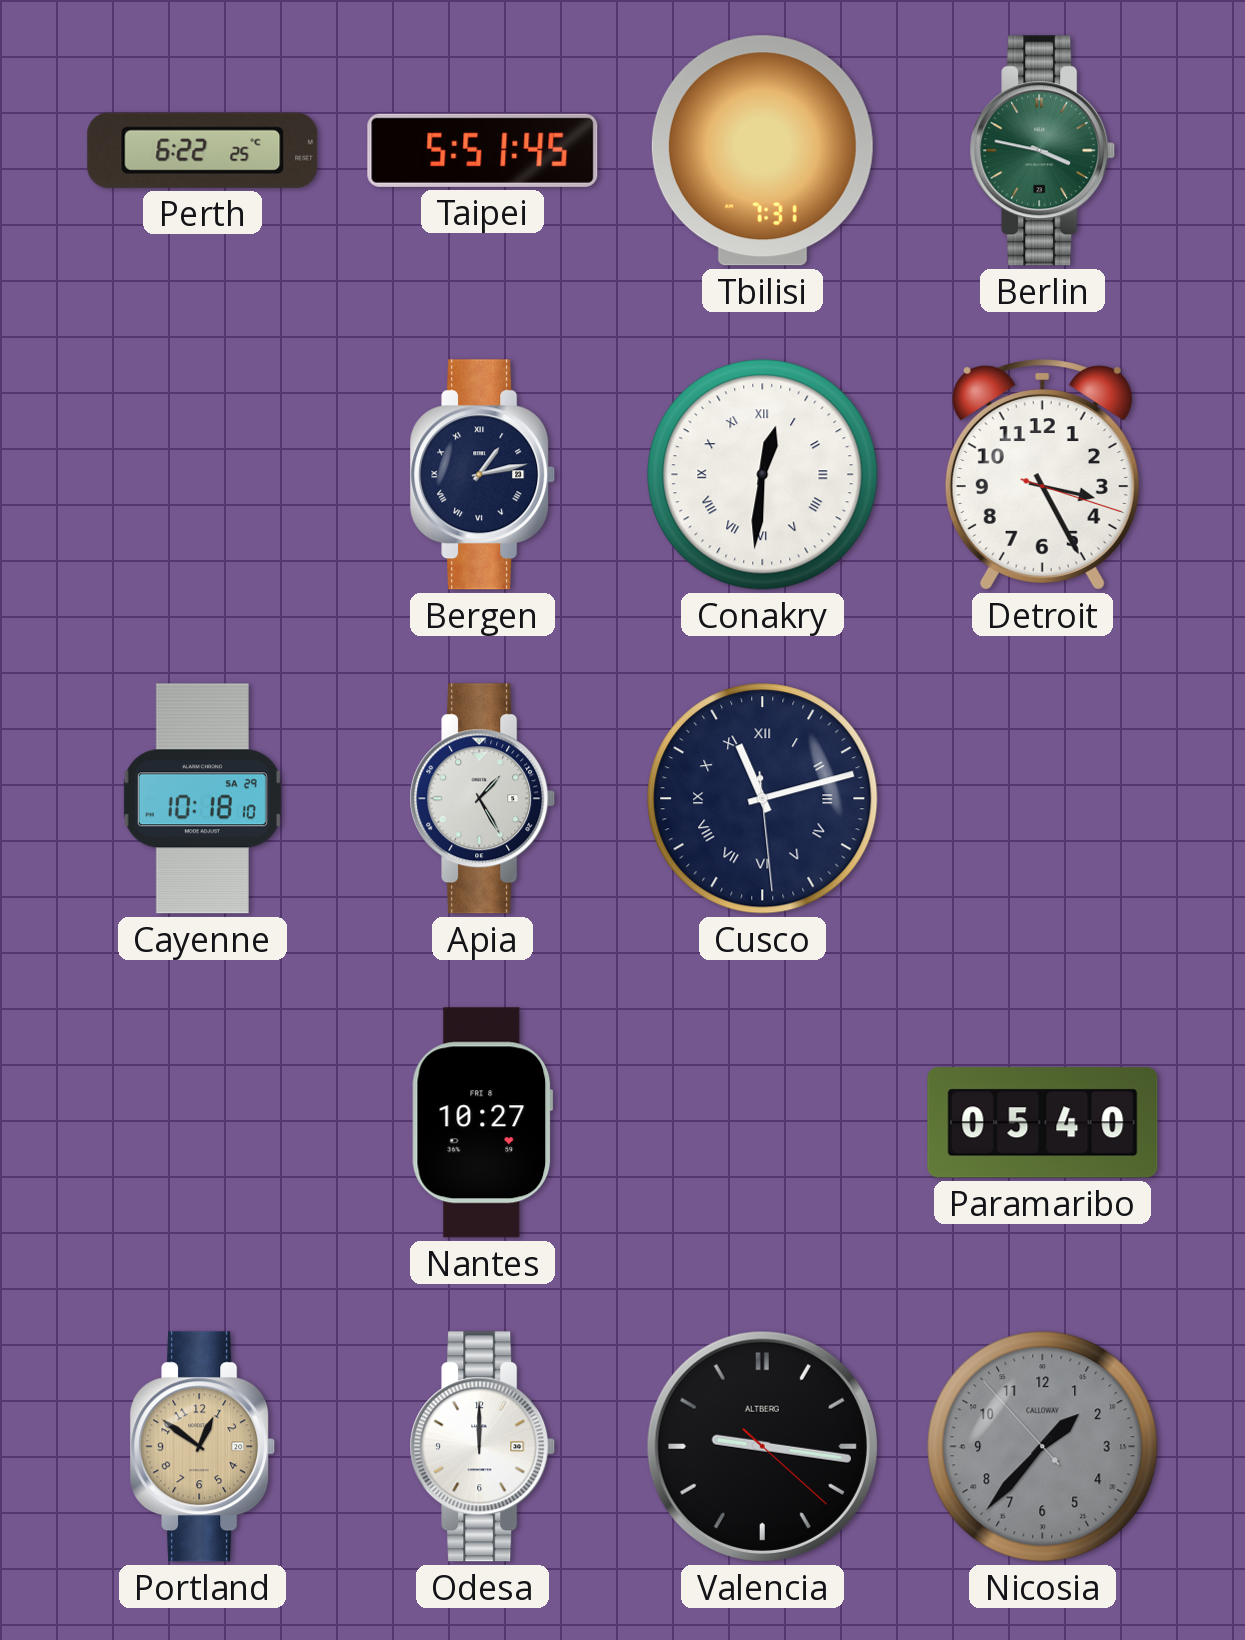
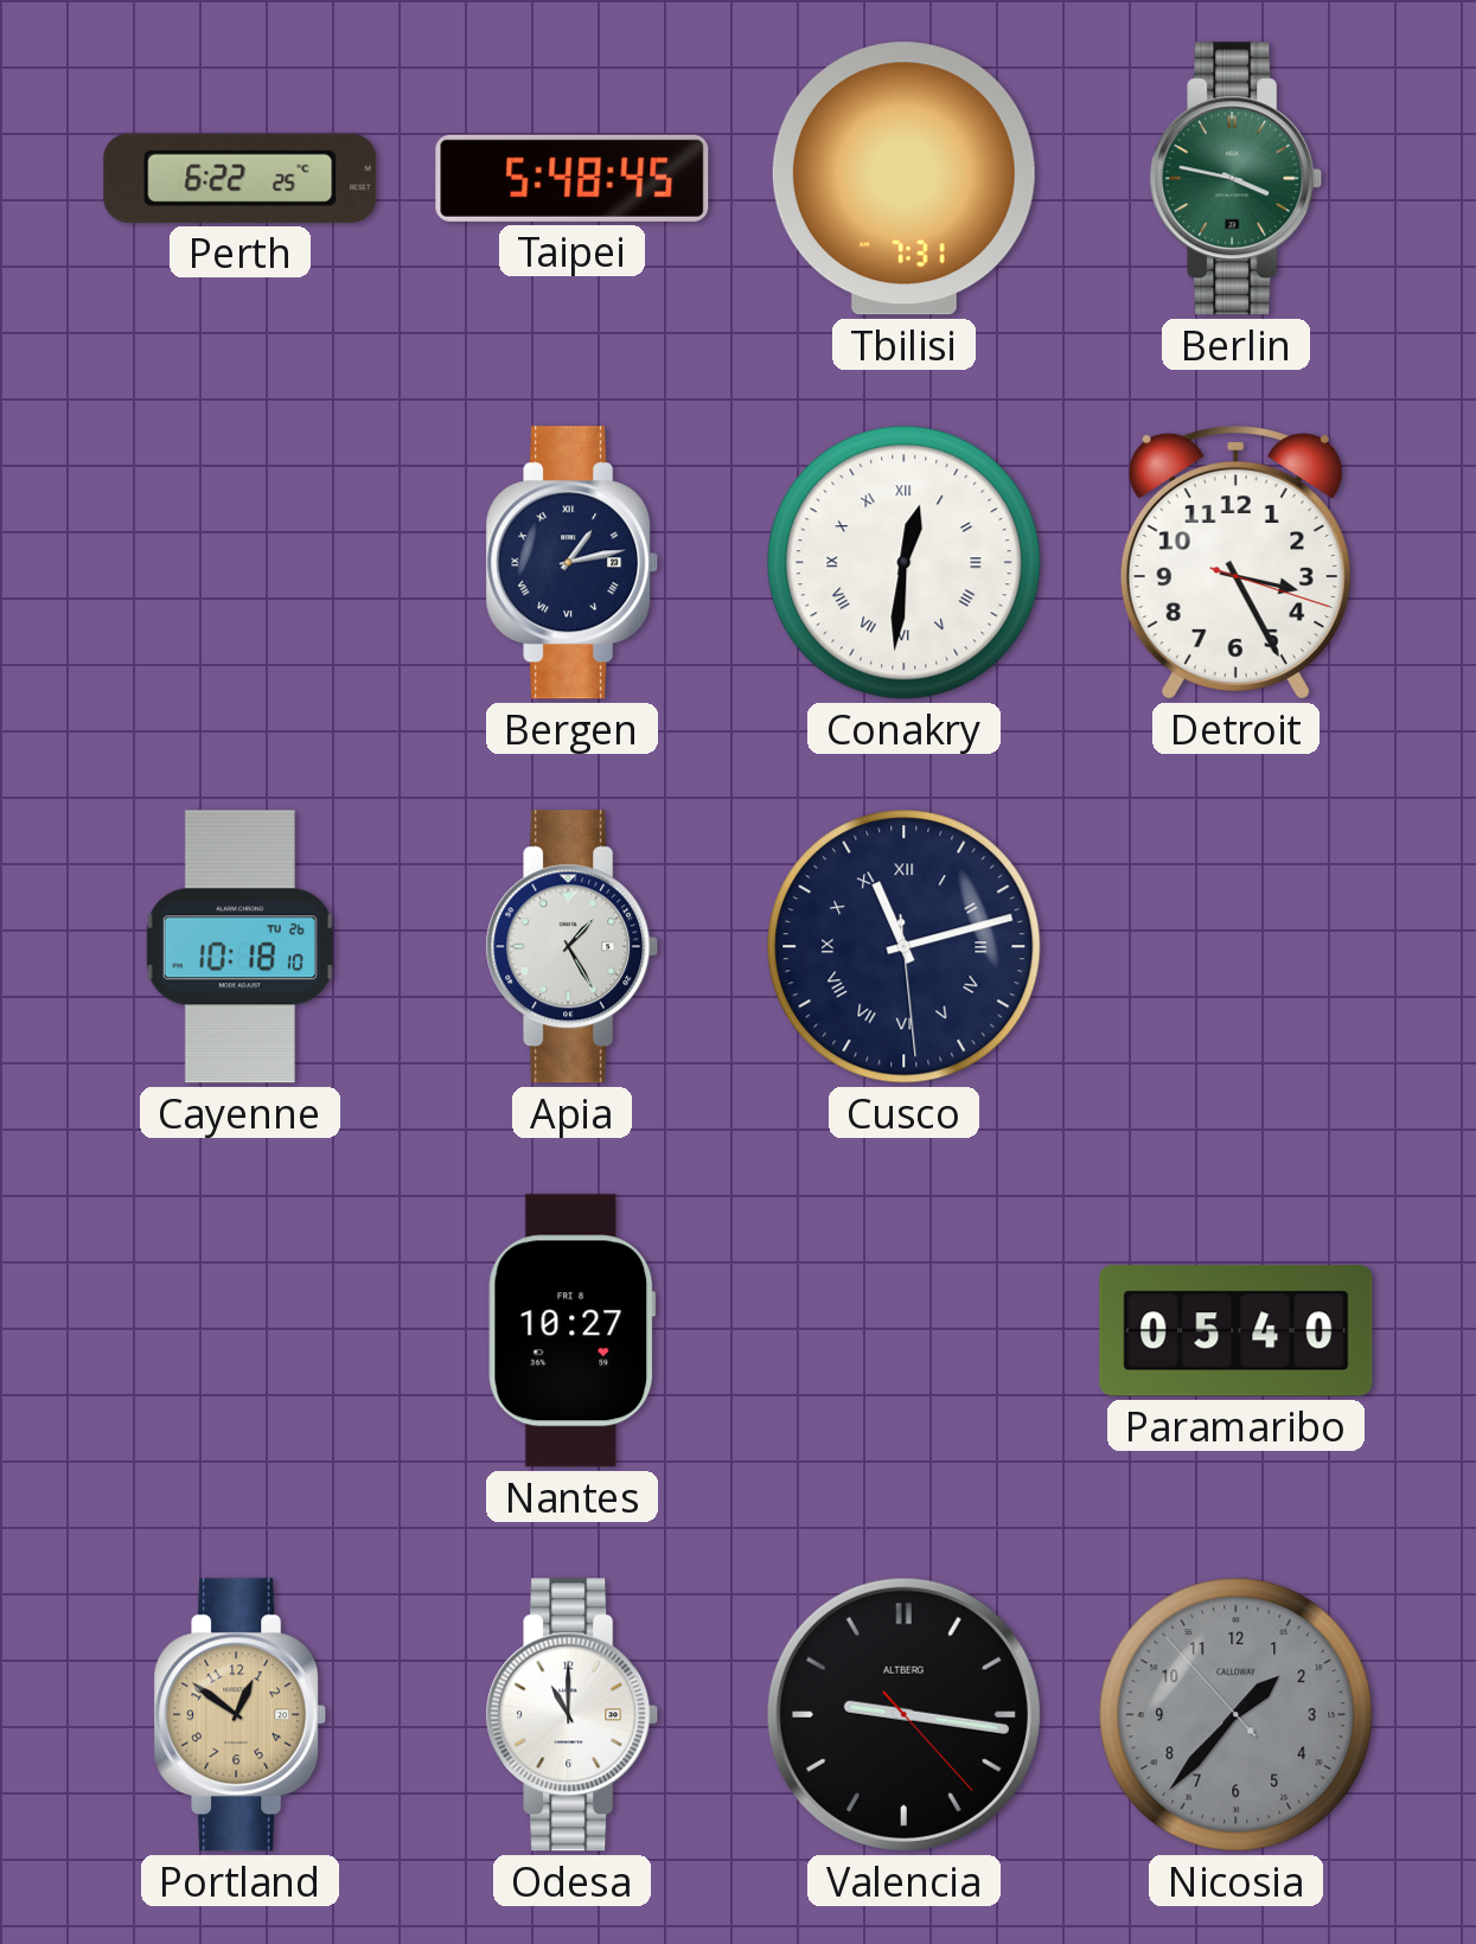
Taipei: 5:51 -> 5:48
Cayenne date: SA 29 -> TU 26
Odesa: 12:00 -> 11:00
Valencia: 9:16:22 -> 9:16:23
